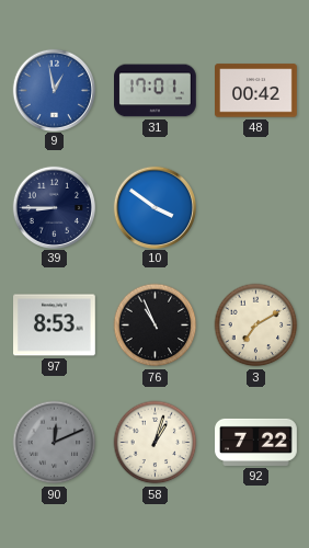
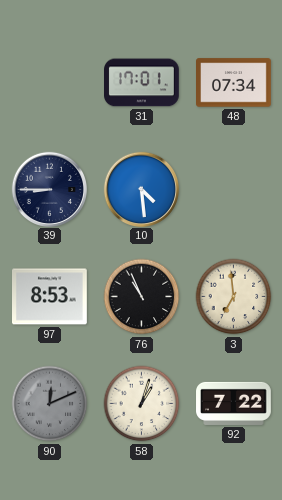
9: 12:58 -> none
48: 00:42 -> 07:34
10: 3:51 -> 4:29
3: 7:10 -> 6:59
